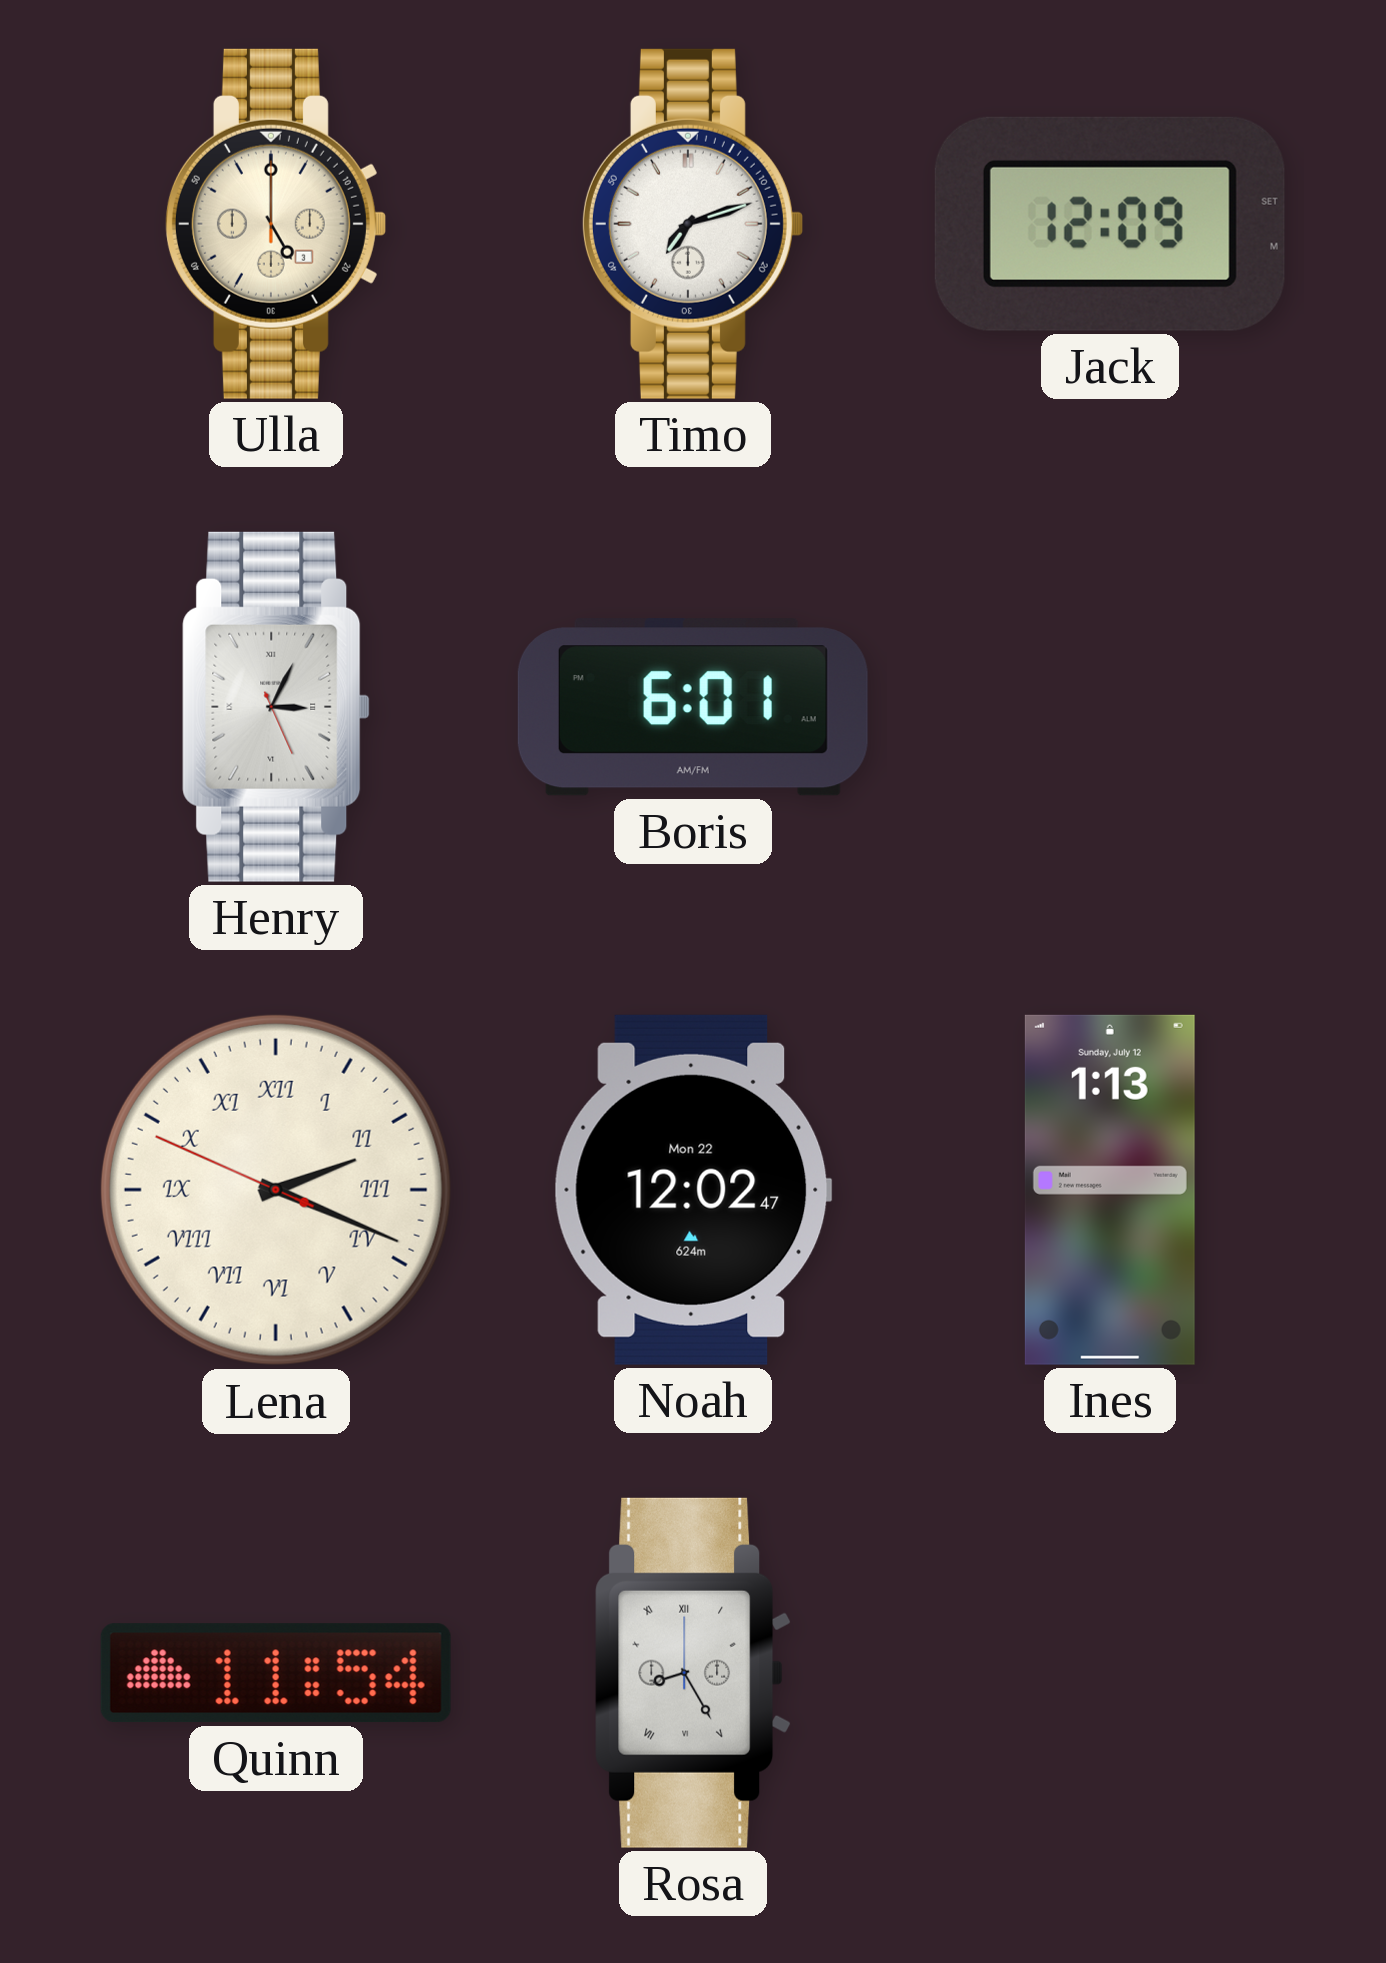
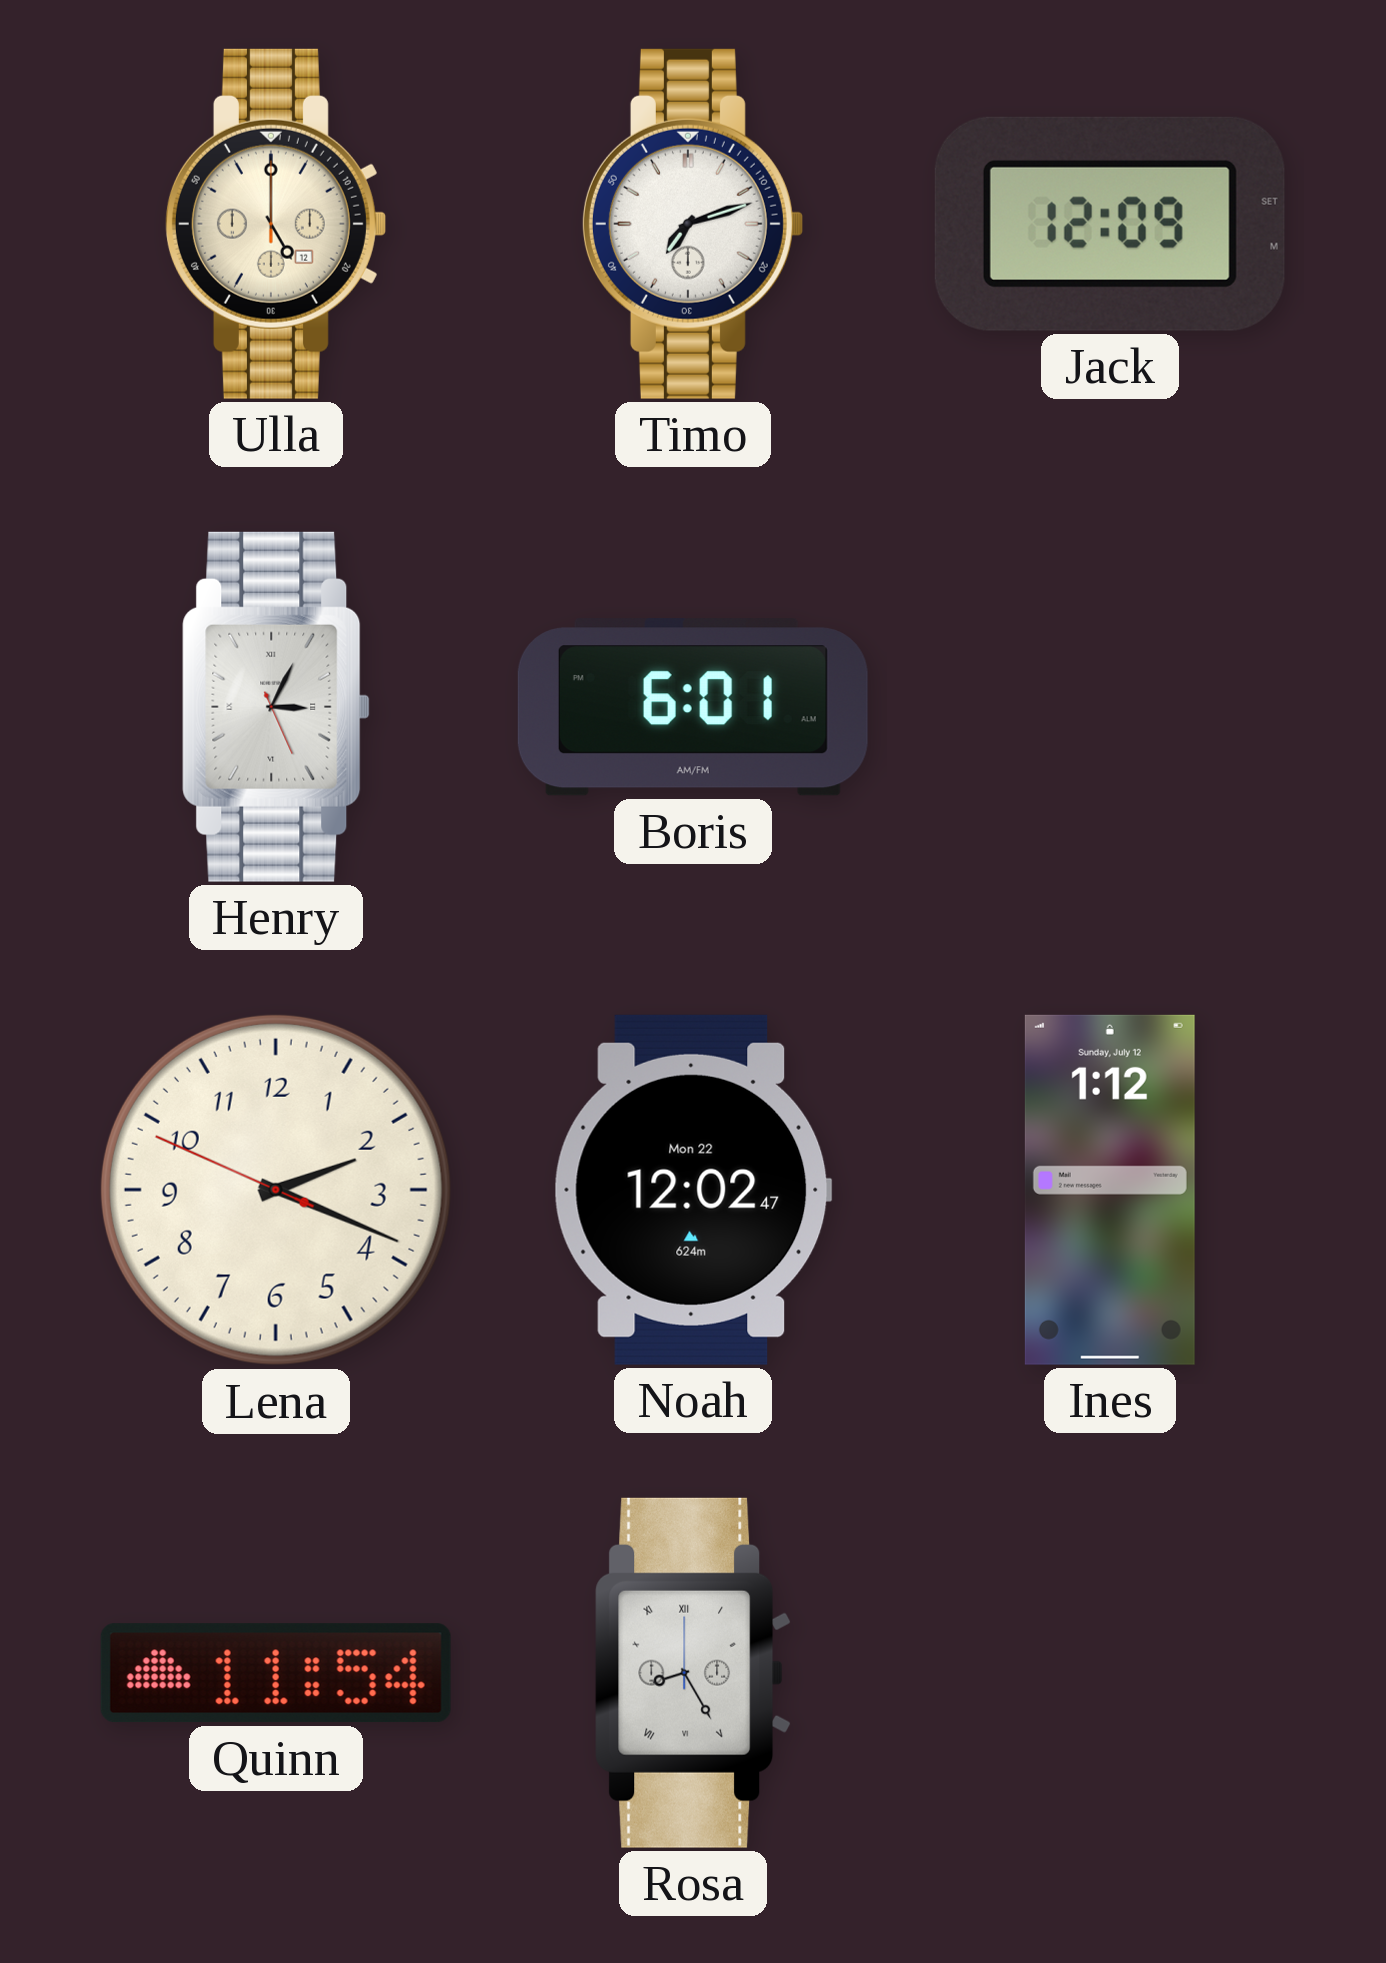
Ulla date: 3 -> 12
Lena numerals: Roman -> Arabic
Ines: 1:13 -> 1:12
